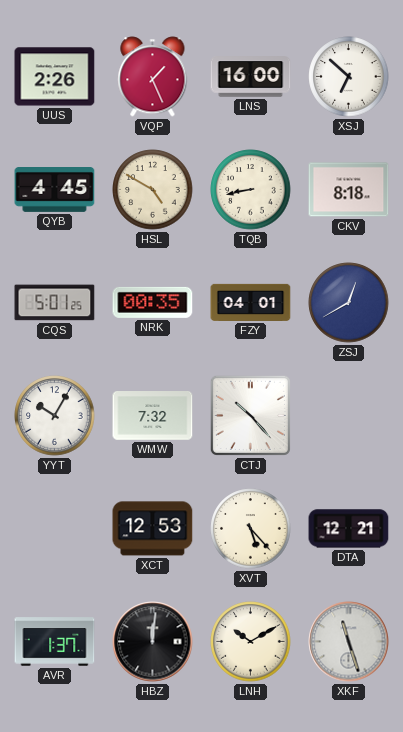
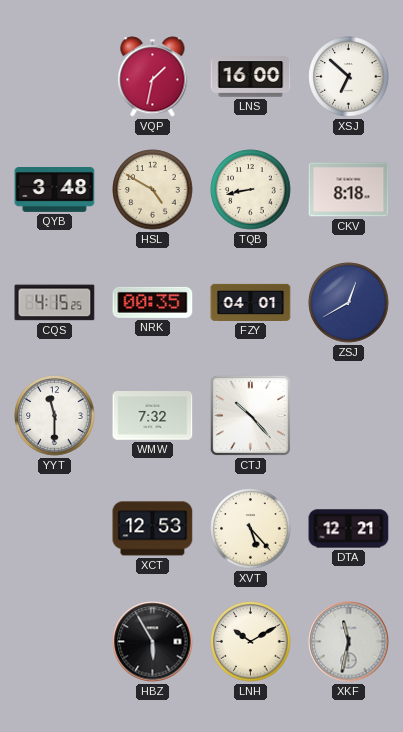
UUS: 2:26 -> none
VQP: 1:26 -> 1:32
QYB: 4:45 -> 3:48
CQS: 5:01 -> 4:15
YYT: 10:05 -> 11:30
AVR: 1:37 -> none
HBZ: 12:01 -> 5:55
XKF: 11:27 -> 11:32
